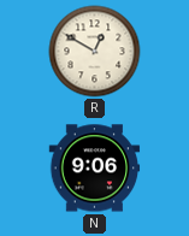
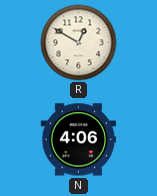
N: 9:06 -> 4:06
